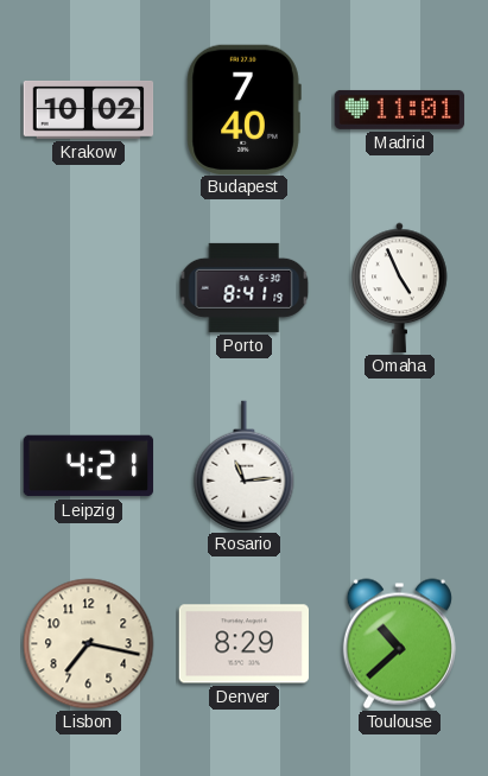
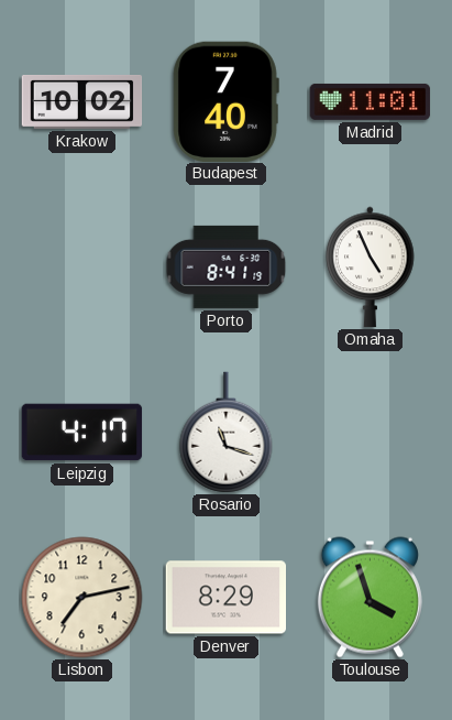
Leipzig: 4:21 -> 4:17
Rosario: 11:14 -> 11:18
Lisbon: 7:17 -> 7:13
Toulouse: 10:38 -> 3:57
